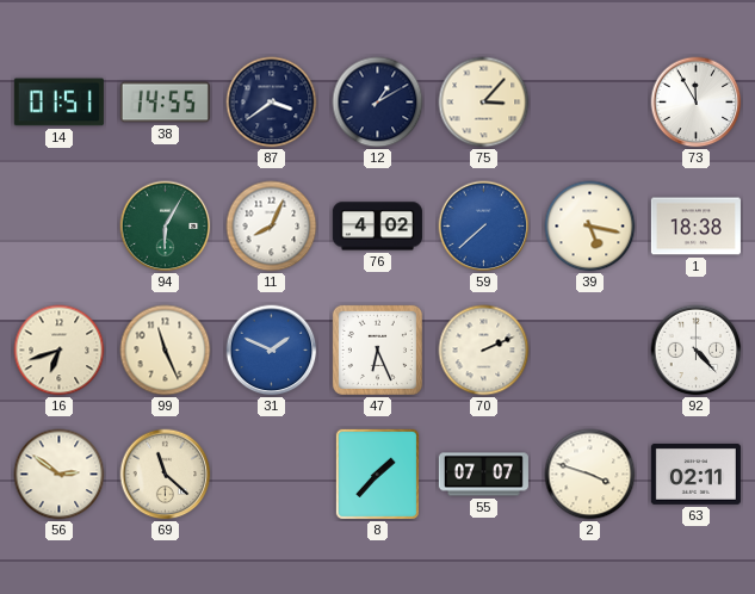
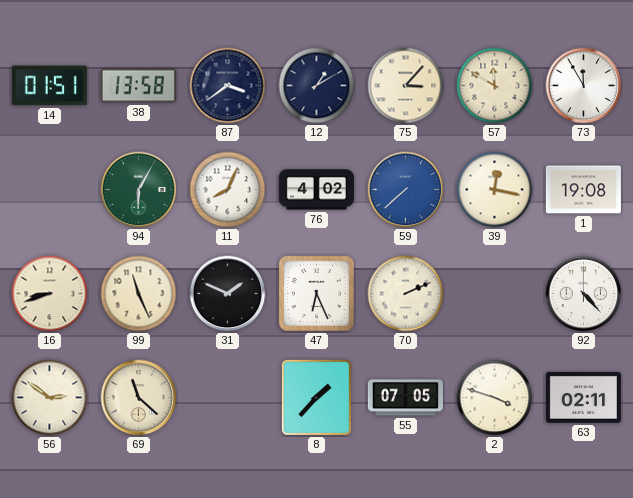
38: 14:55 -> 13:58
57: none -> 11:50
39: 5:17 -> 12:17
1: 18:38 -> 19:08
16: 6:42 -> 8:42
31 dial: blue -> black
55: 07:07 -> 07:05
